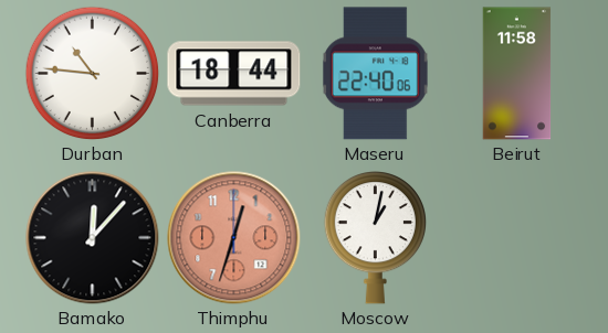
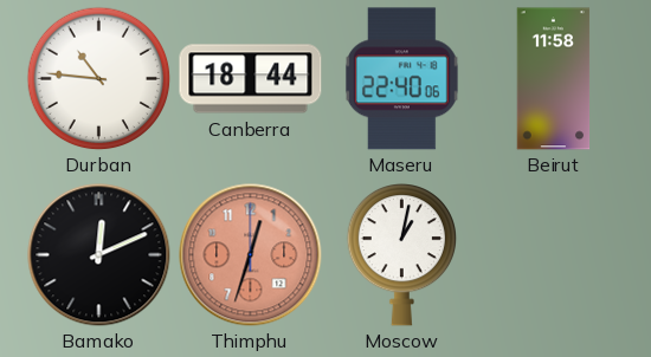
Bamako: 12:07 -> 12:11
